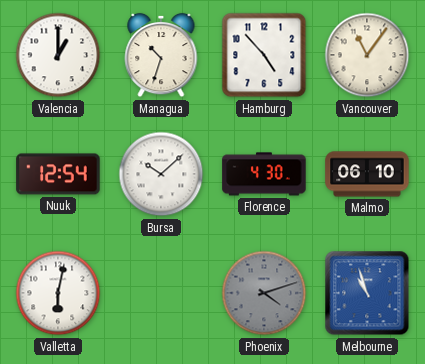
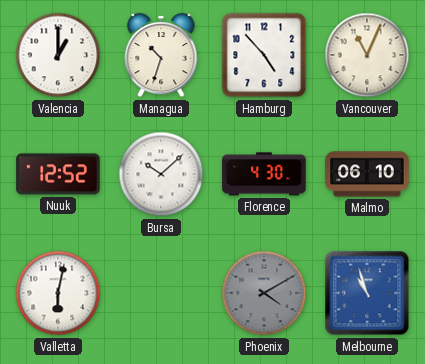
Vancouver: 11:06 -> 11:04
Nuuk: 12:54 -> 12:52
Phoenix: 4:12 -> 4:10
